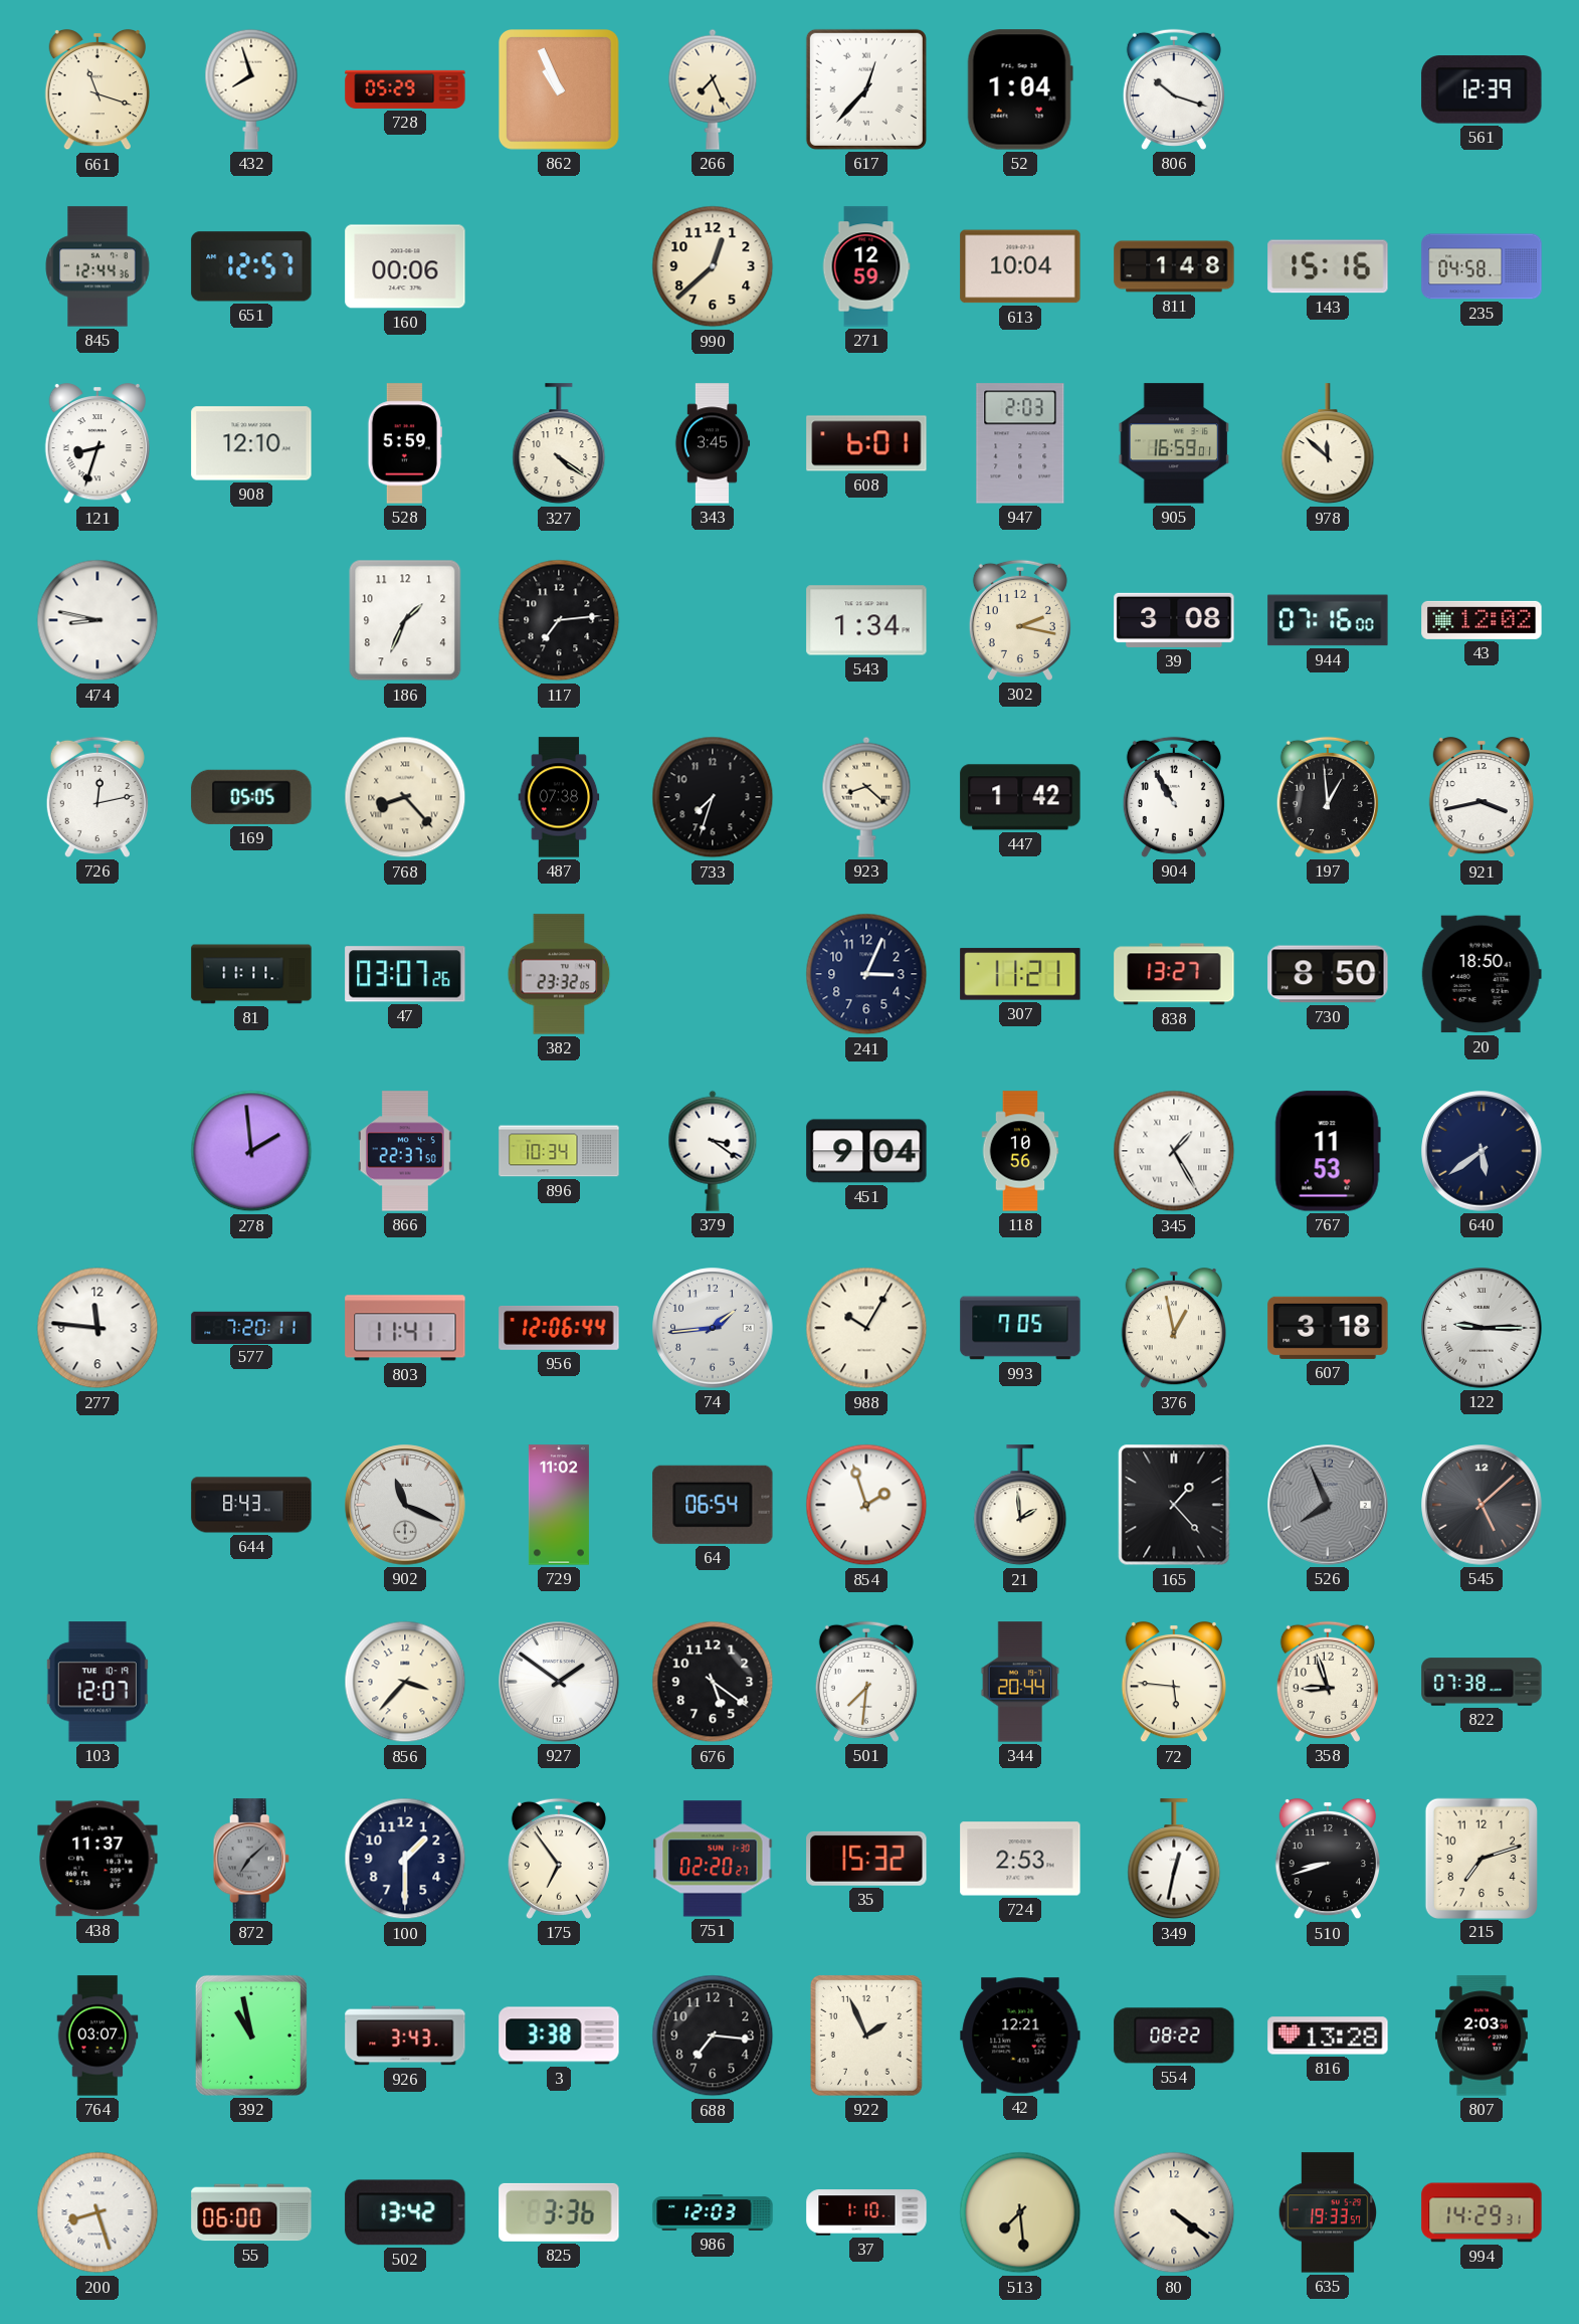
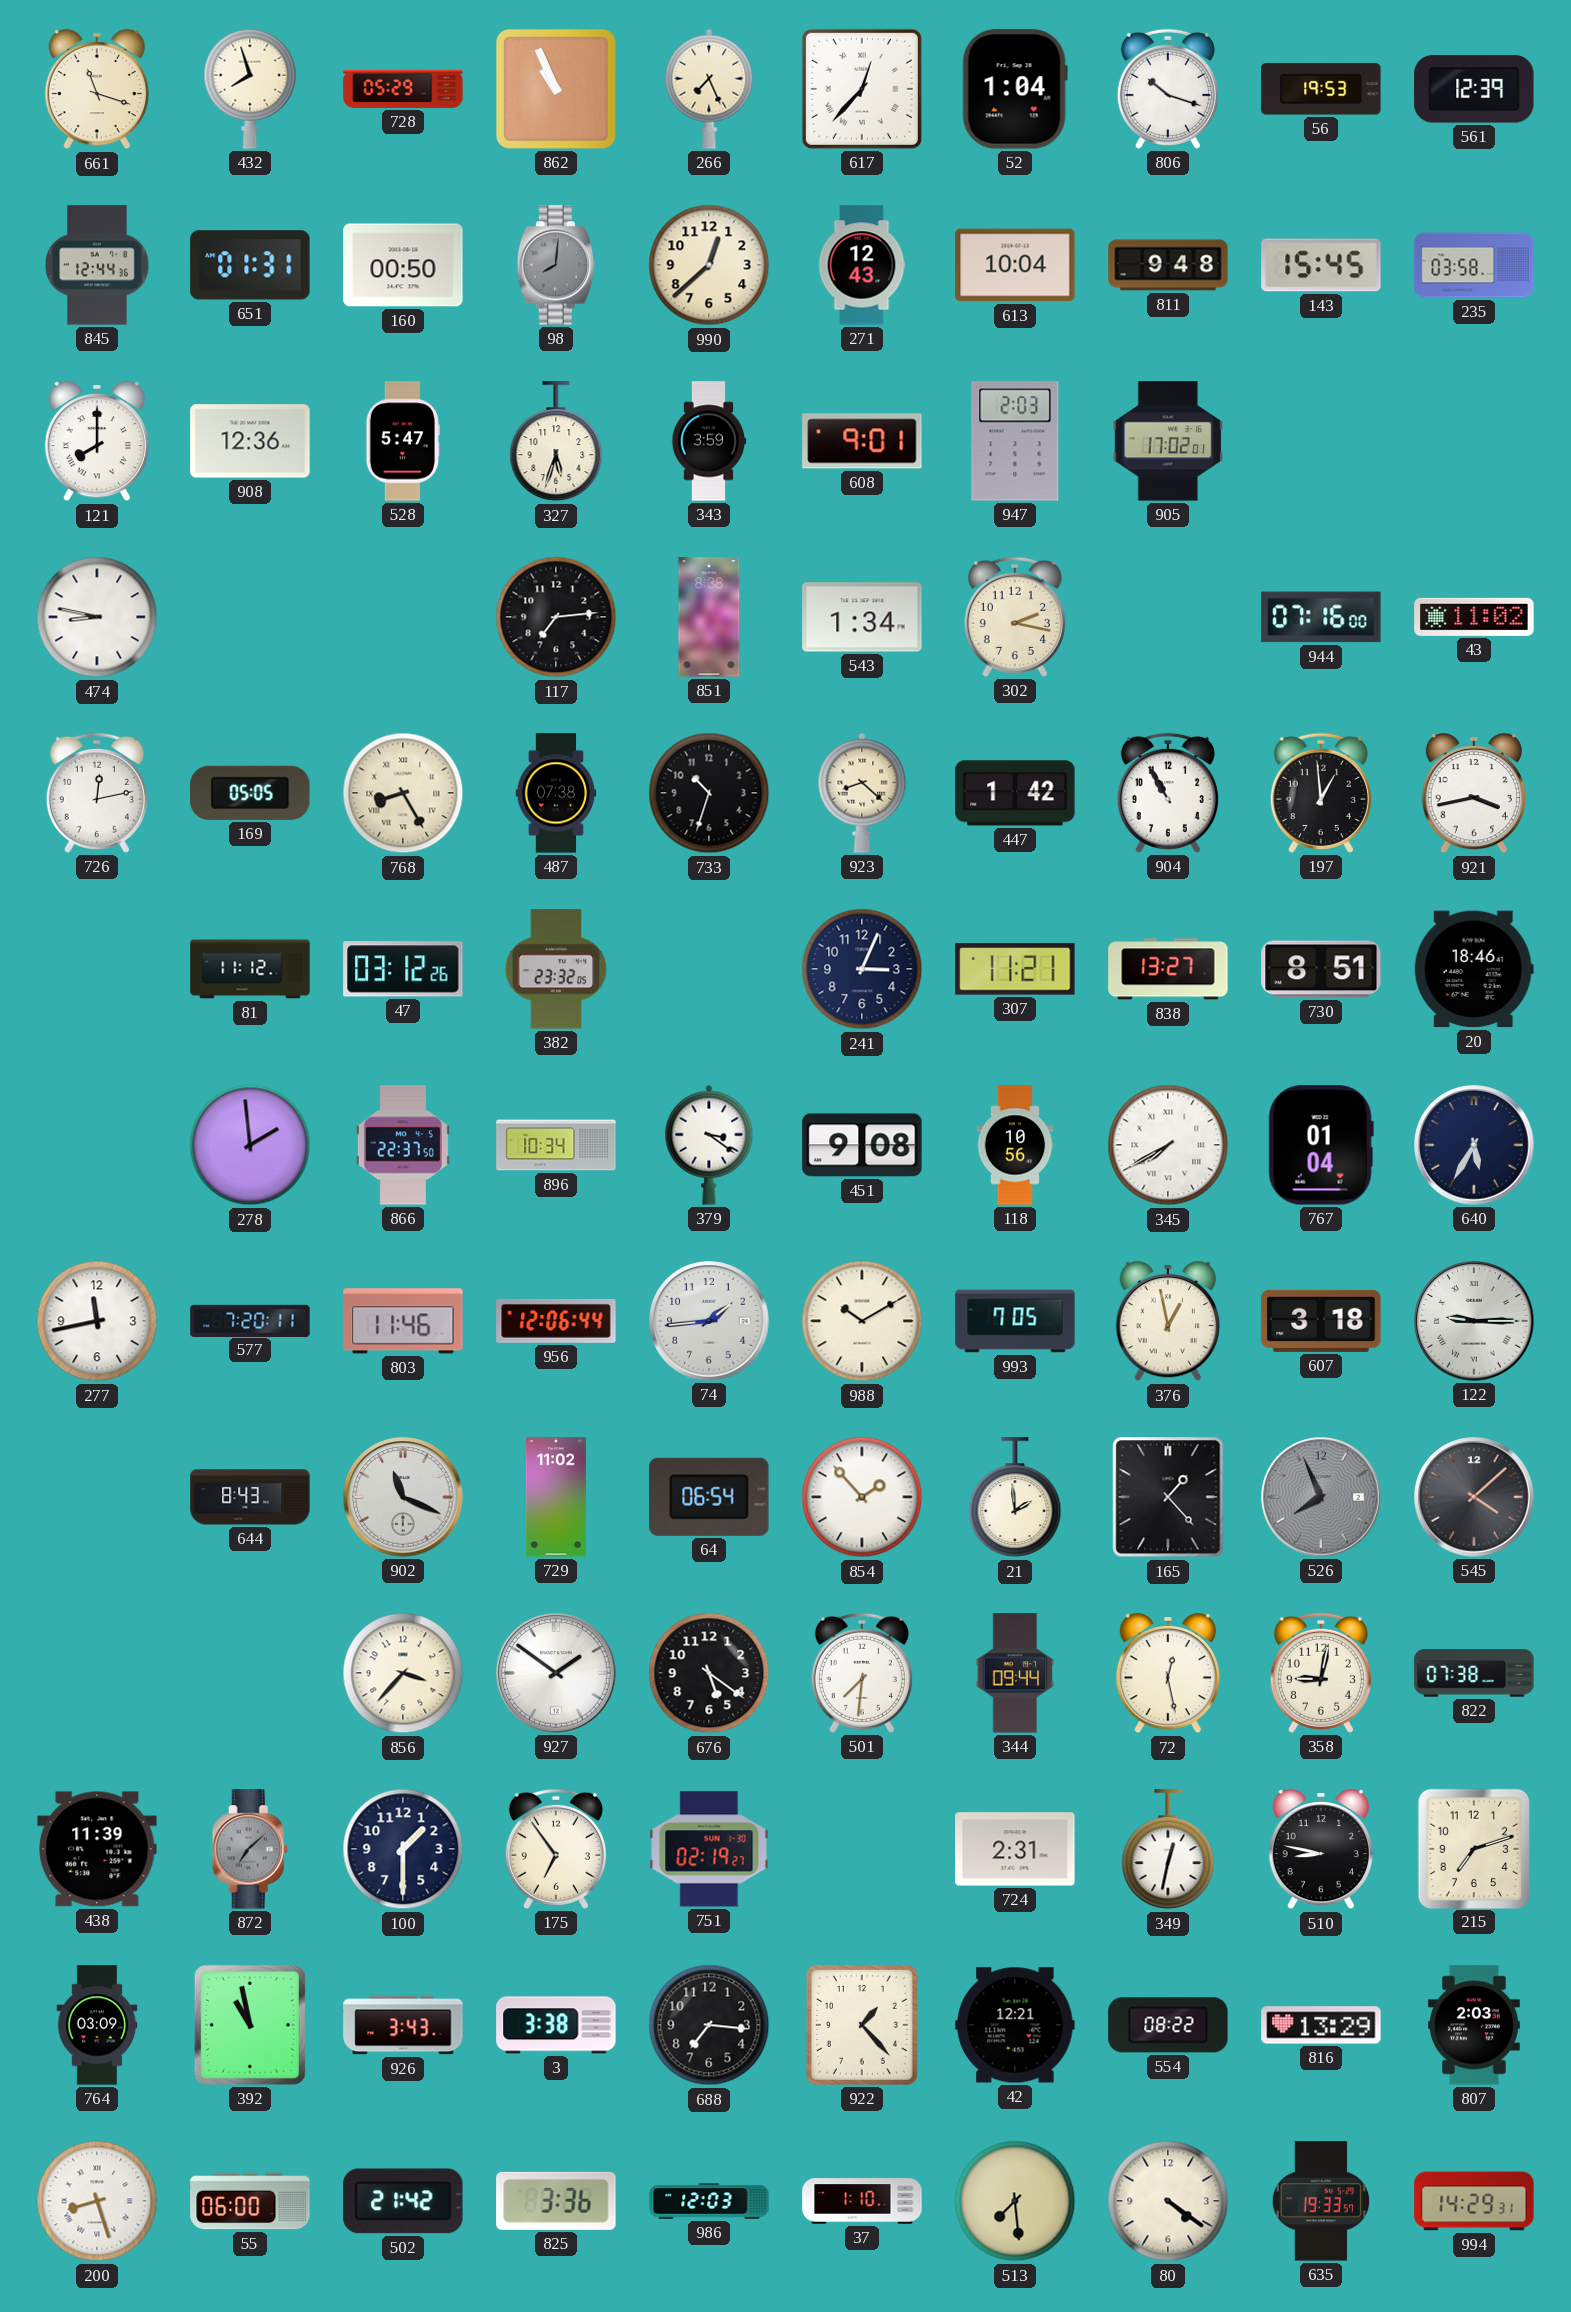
56: none -> 19:53
651: 12:57 -> 01:31
160: 00:06 -> 00:50
98: none -> 8:01
271: 12:59 -> 12:43
811: 1:48 -> 9:48
143: 15:16 -> 15:45
235: 04:58 -> 03:58
121: 8:33 -> 8:00
908: 12:10 -> 12:36
528: 5:59 -> 5:47
327: 4:21 -> 5:33
343: 3:45 -> 3:59
608: 6:01 -> 9:01
905: 16:59 -> 17:02
978: 11:52 -> none
186: 1:34 -> none
851: none -> 8:38
39: 3:08 -> none
43: 12:02 -> 11:02
768: 8:23 -> 8:25
733: 7:33 -> 10:33
81: 11:11 -> 11:12
47: 03:07 -> 03:12
730: 8:50 -> 8:51
20: 18:50 -> 18:46
451: 9:04 -> 9:08
345: 1:25 -> 7:40
767: 11:53 -> 01:04
640: 5:39 -> 5:35
277: 11:46 -> 11:43
803: 11:41 -> 11:46
988: 10:05 -> 10:10
854: 1:57 -> 1:53
545: 5:08 -> 4:08
103: 12:07 -> none
344: 20:44 -> 09:44
72: 5:46 -> 12:28
358: 8:57 -> 9:02
438: 11:37 -> 11:39
751: 02:20 -> 02:19
35: 15:32 -> none
724: 2:53 -> 2:31
510: 8:42 -> 8:47
764: 03:07 -> 03:09
922: 1:56 -> 1:23
816: 13:28 -> 13:29
502: 13:42 -> 21:42
